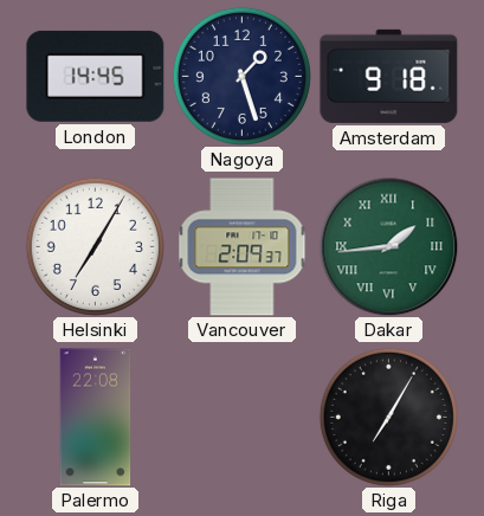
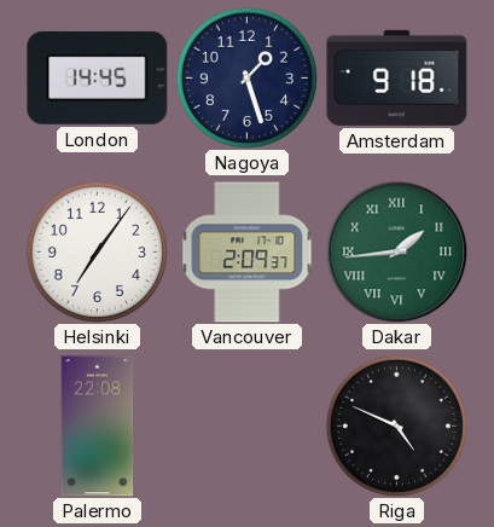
Helsinki: 7:05 -> 7:06
Riga: 7:05 -> 4:49
